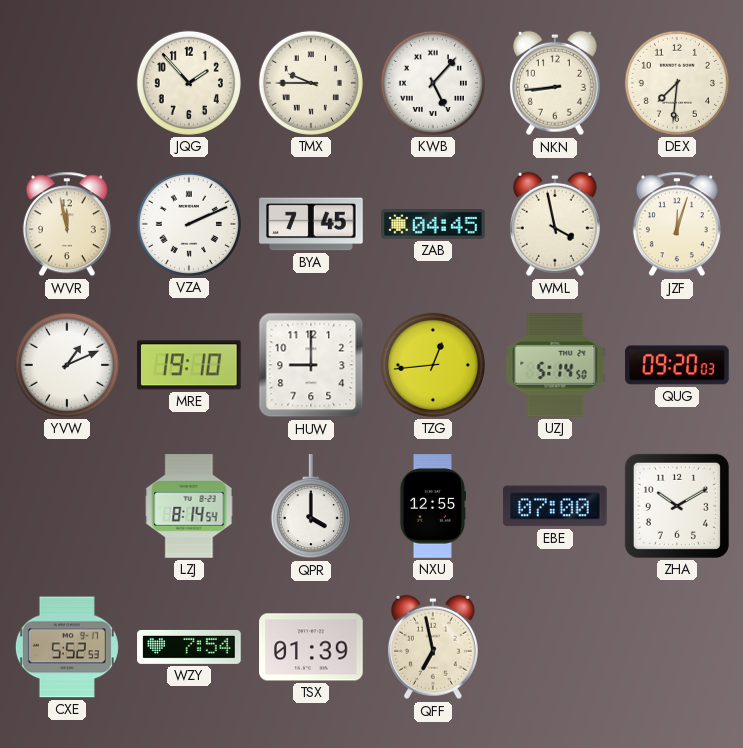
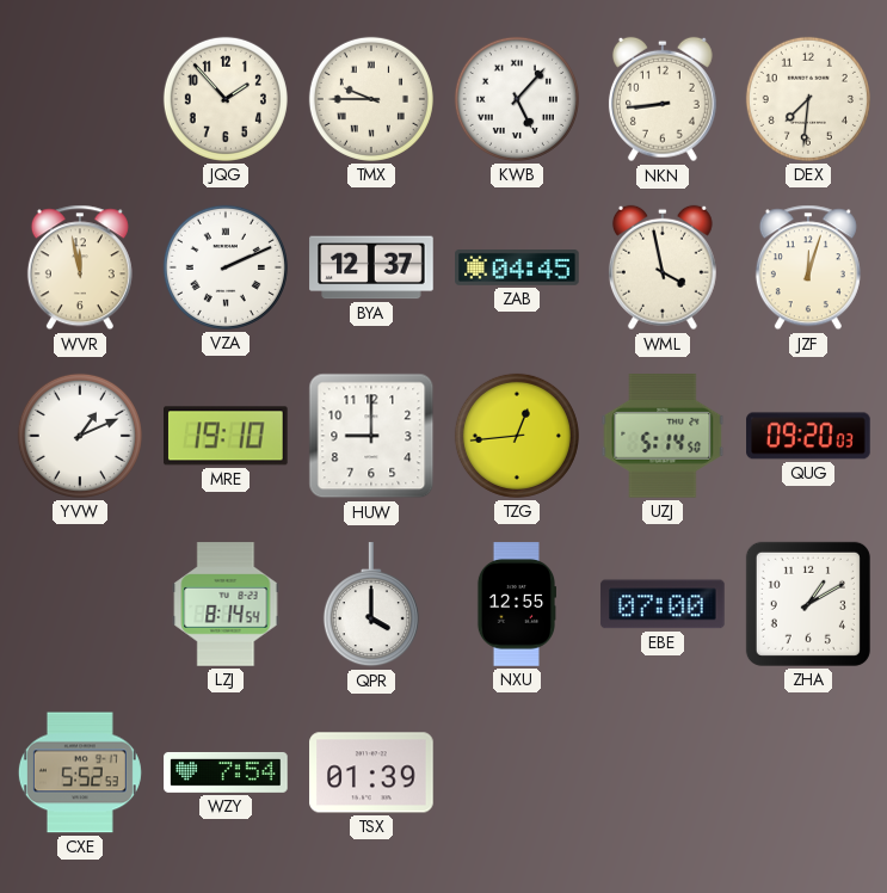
BYA: 7:45 -> 12:37
ZHA: 10:10 -> 1:10
QFF: 6:58 -> none
